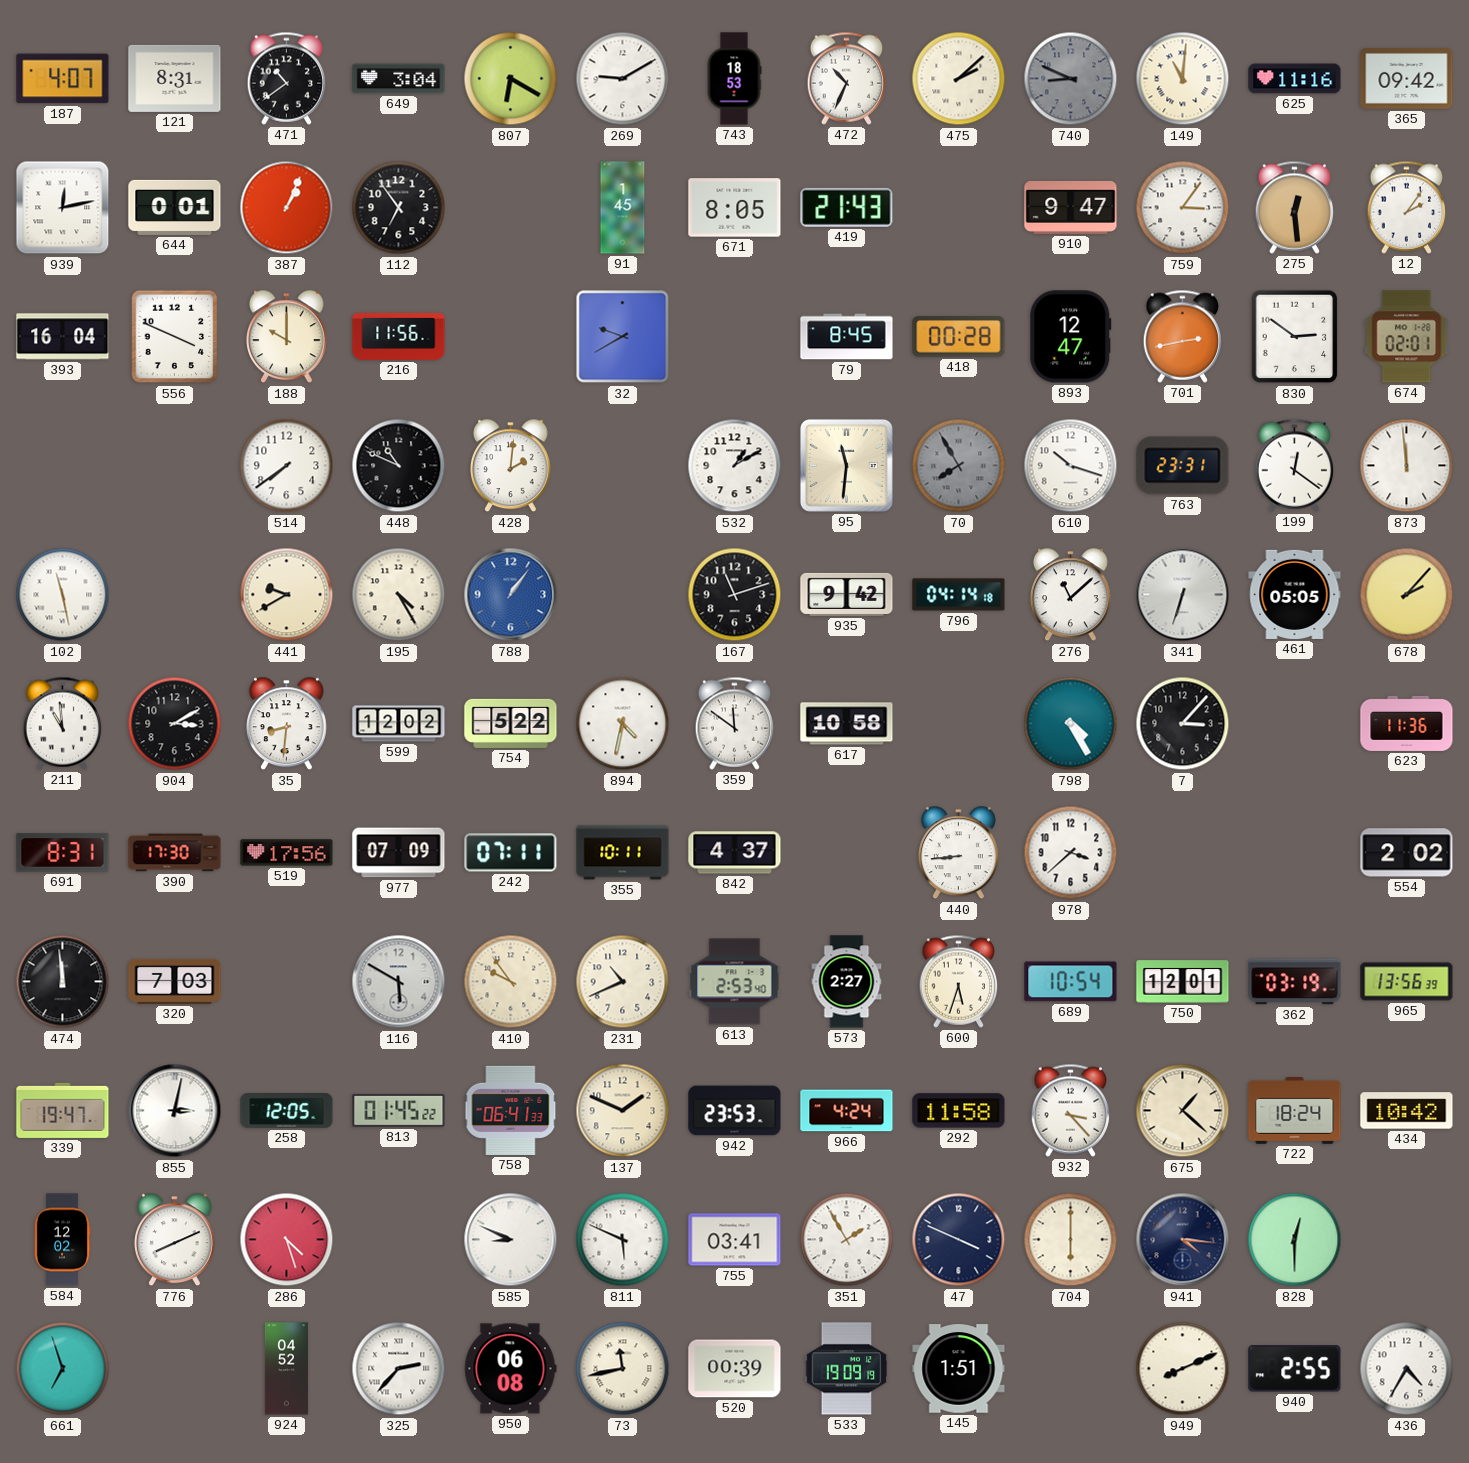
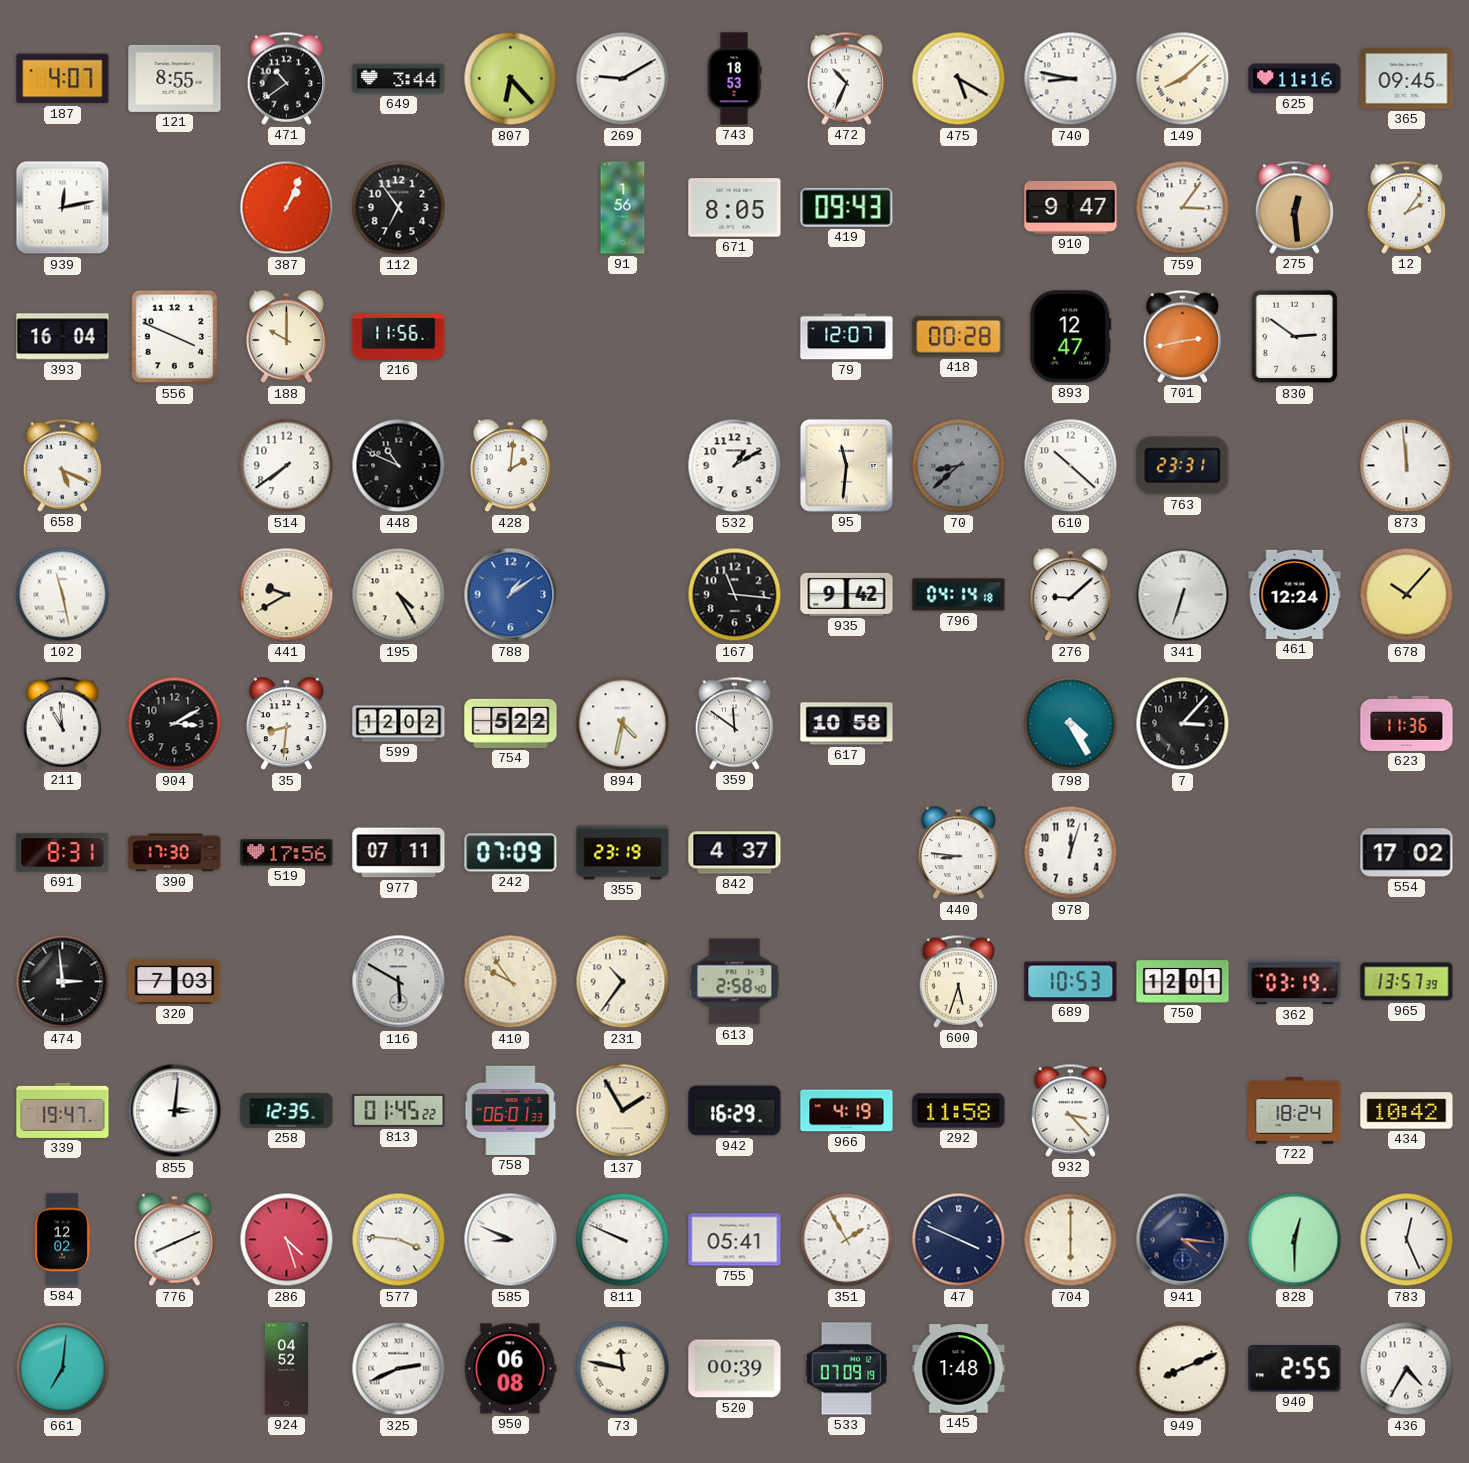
121: 8:31 -> 8:55
649: 3:04 -> 3:44
807: 6:20 -> 6:23
475: 2:08 -> 5:20
740: 8:49 -> 8:47
740 dial: grey -> white
149: 11:01 -> 8:08
365: 09:42 -> 09:45
644: 0:01 -> none
91: 1:45 -> 1:56
419: 21:43 -> 09:43
32: 9:40 -> none
79: 8:45 -> 12:07
674: 02:01 -> none
658: none -> 5:19
70: 7:55 -> 8:38
610: 10:18 -> 10:22
199: 12:21 -> none
788: 1:06 -> 1:09
167: 11:12 -> 11:16
276: 11:08 -> 9:08
461: 05:05 -> 12:24
678: 2:07 -> 10:07
977: 07:09 -> 07:11
242: 07:11 -> 07:09
355: 10:11 -> 23:19
440: 8:44 -> 8:46
978: 3:38 -> 12:03
554: 2:02 -> 17:02
474: 11:59 -> 2:59
231: 10:41 -> 10:36
613: 2:53 -> 2:58
573: 2:27 -> none
689: 10:54 -> 10:53
965: 13:56 -> 13:57
855: 3:02 -> 3:01
258: 12:05 -> 12:35
758: 06:41 -> 06:01
137: 1:49 -> 1:55
942: 23:53 -> 16:29
966: 4:24 -> 4:19
675: 1:22 -> none
577: none -> 3:46
811: 5:49 -> 9:49
755: 03:41 -> 05:41
783: none -> 12:26
661: 6:57 -> 7:01
325: 2:37 -> 2:41
73: 11:43 -> 11:47
533: 19:09 -> 07:09
145: 1:51 -> 1:48
